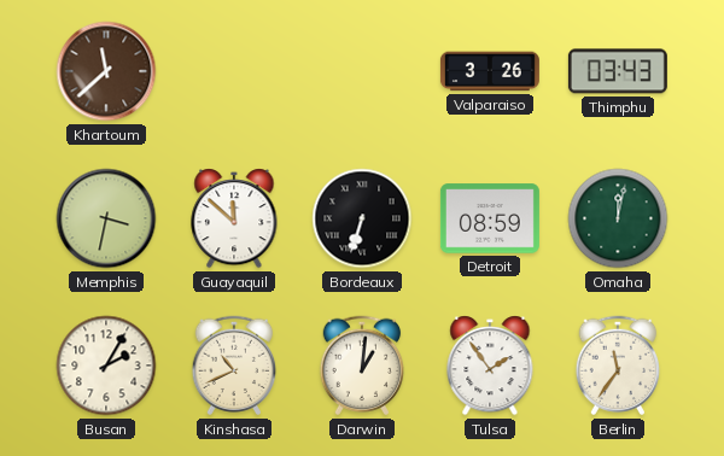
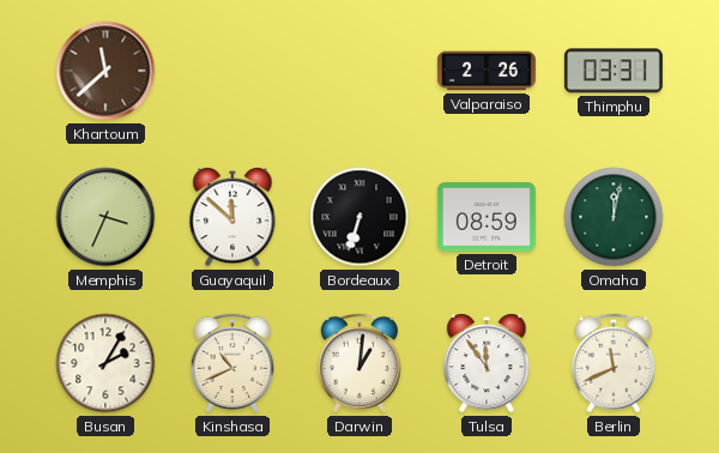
Valparaiso: 3:26 -> 2:26
Thimphu: 03:43 -> 03:31
Memphis: 3:32 -> 3:34
Tulsa: 1:54 -> 11:54
Berlin: 11:36 -> 11:41
